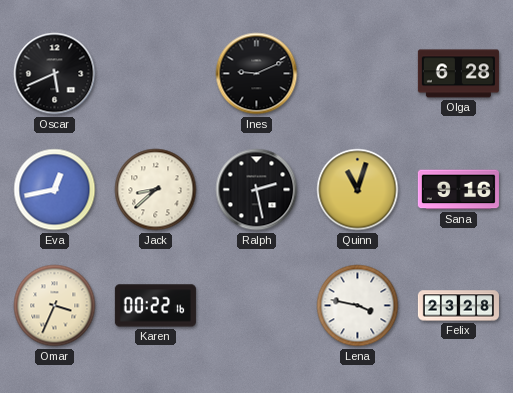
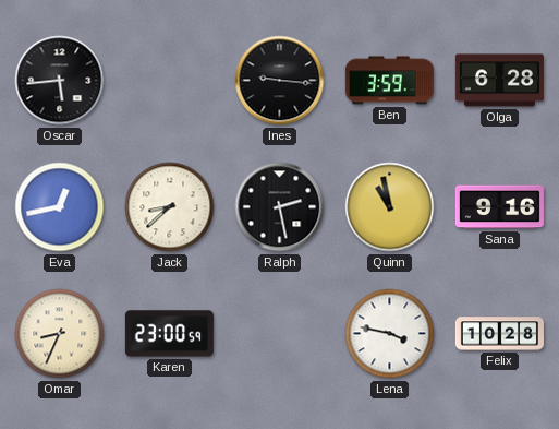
Oscar: 5:41 -> 5:44
Ines: 9:11 -> 9:16
Ben: none -> 3:59
Quinn: 11:03 -> 10:58
Omar: 3:34 -> 8:34
Karen: 00:22 -> 23:00
Felix: 23:28 -> 10:28
